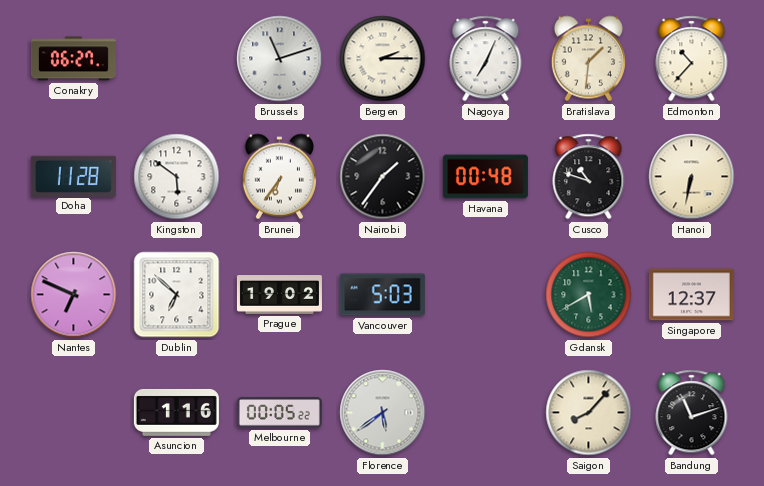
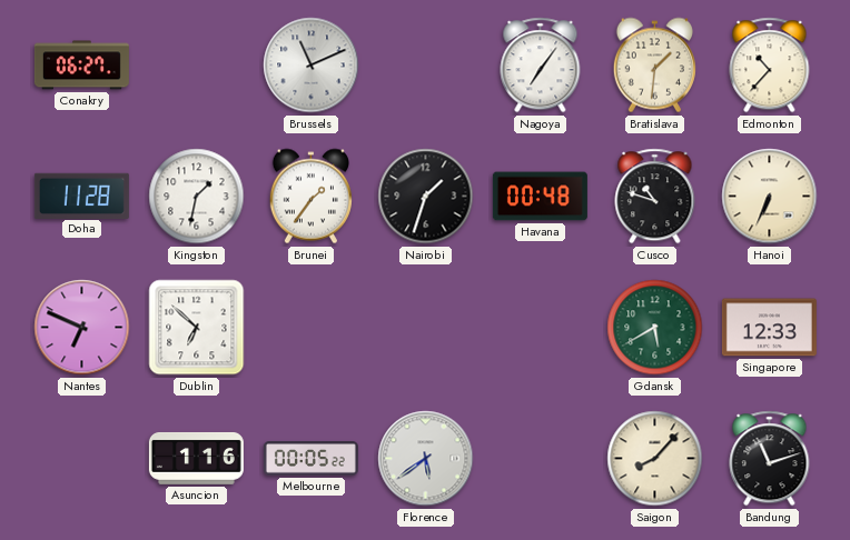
Brussels: 11:12 -> 11:11
Bergen: 2:15 -> none
Nagoya: 7:04 -> 7:06
Kingston: 5:51 -> 1:32
Brunei: 6:36 -> 1:36
Nairobi: 1:36 -> 1:33
Hanoi: 6:32 -> 6:34
Prague: 19:02 -> none
Vancouver: 5:03 -> none
Singapore: 12:37 -> 12:33
